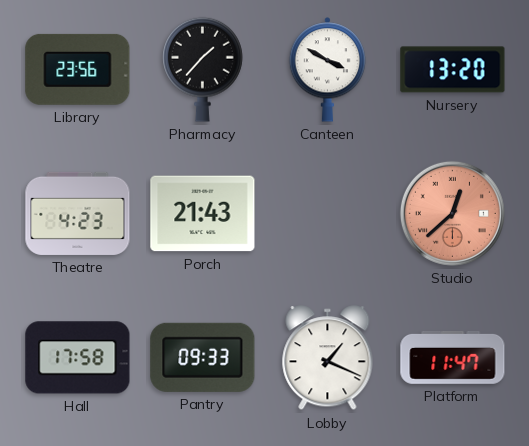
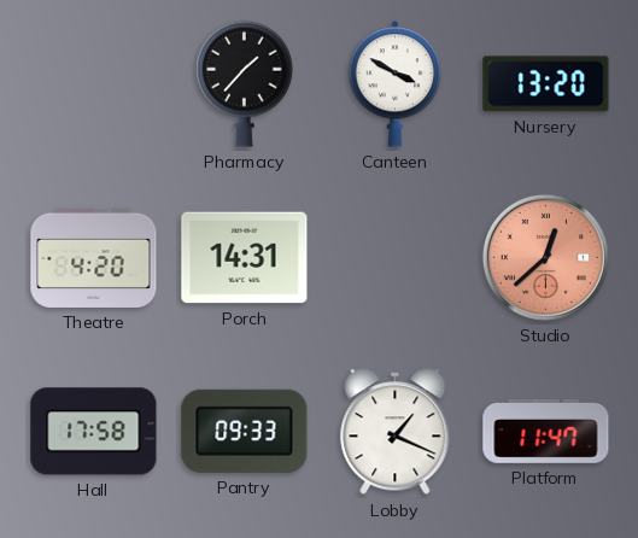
Library: 23:56 -> none
Theatre: 4:23 -> 4:20
Porch: 21:43 -> 14:31
